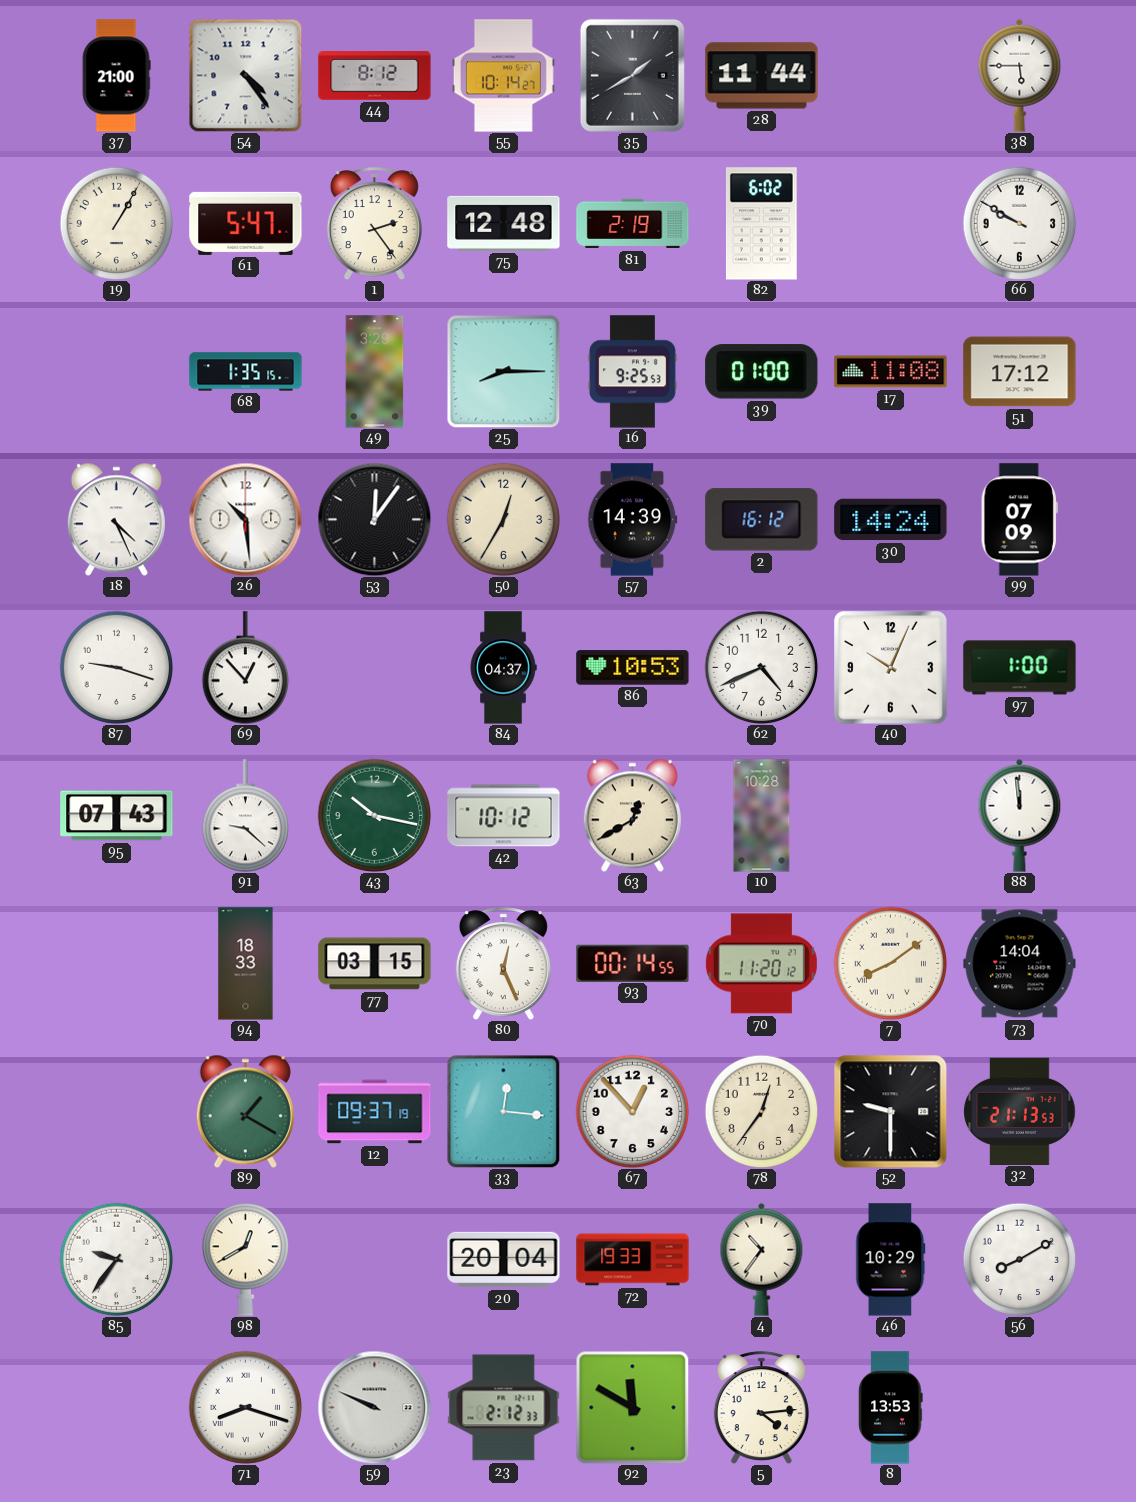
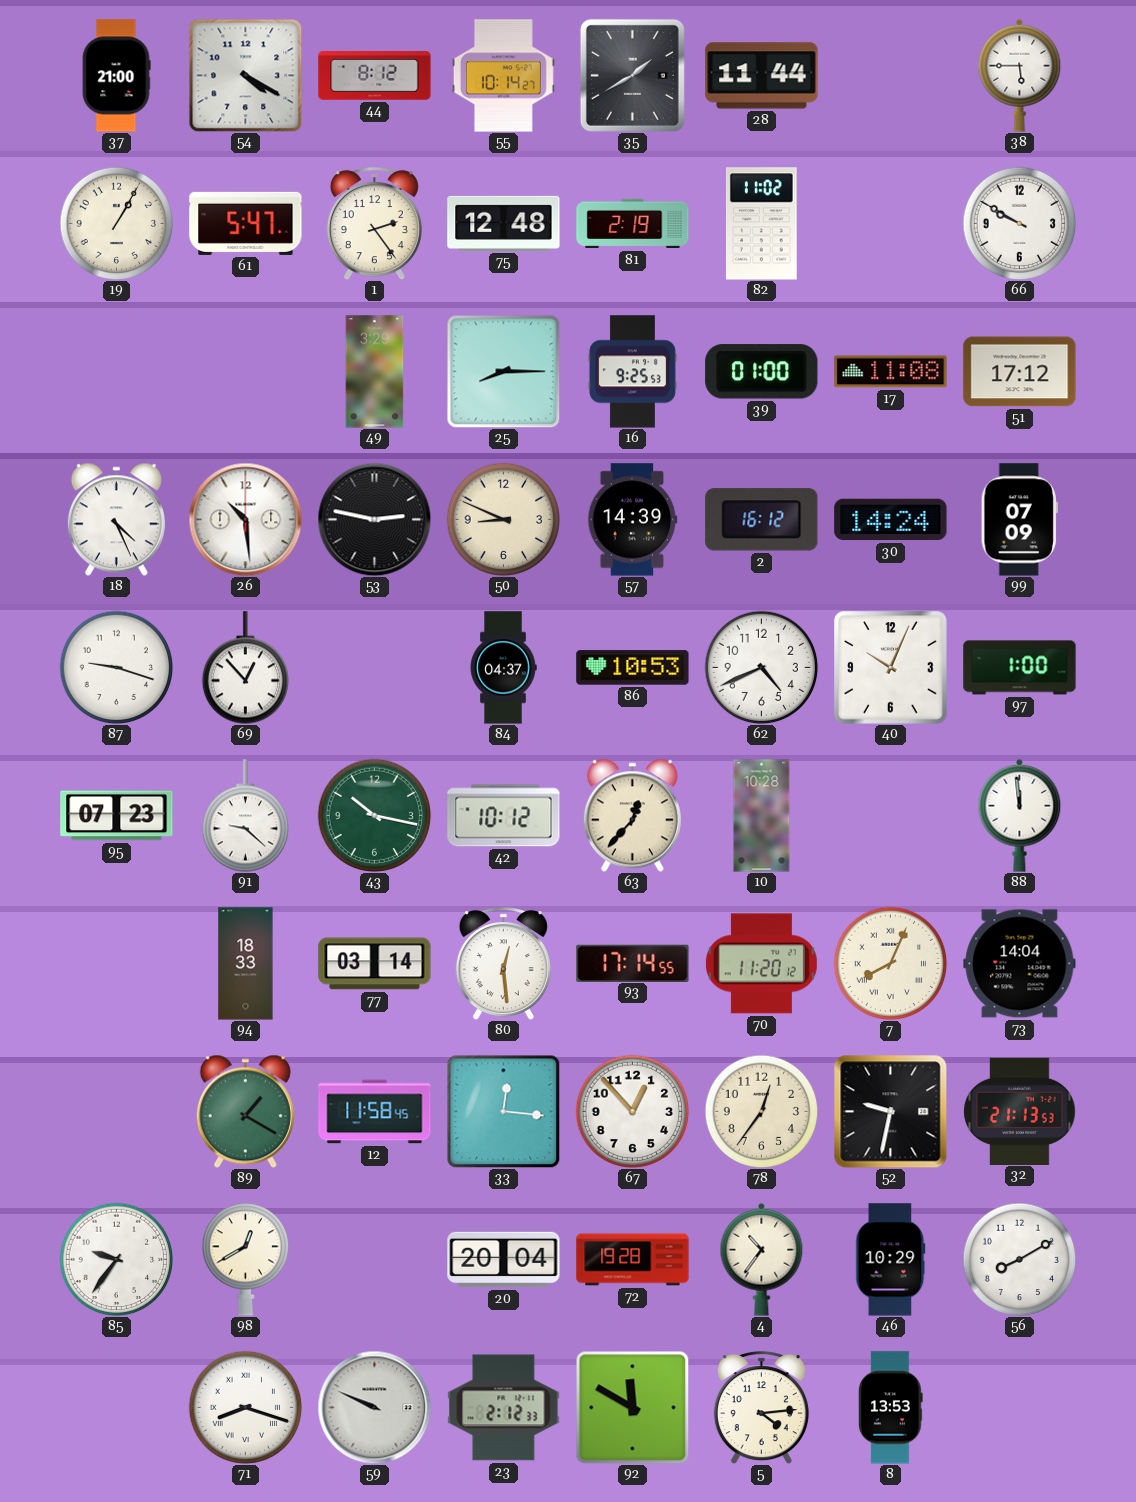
54: 4:24 -> 4:20
82: 6:02 -> 11:02
68: 1:35 -> none
53: 12:06 -> 2:47
50: 12:35 -> 8:49
95: 07:43 -> 07:23
63: 12:40 -> 12:37
77: 03:15 -> 03:14
80: 12:26 -> 12:29
93: 00:14 -> 17:14
7: 8:09 -> 8:04
12: 09:37 -> 11:58
52: 9:30 -> 9:32
72: 19:33 -> 19:28
